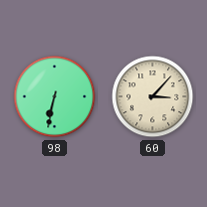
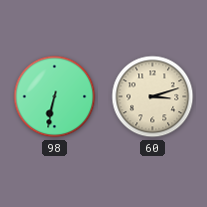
60: 3:07 -> 3:12
